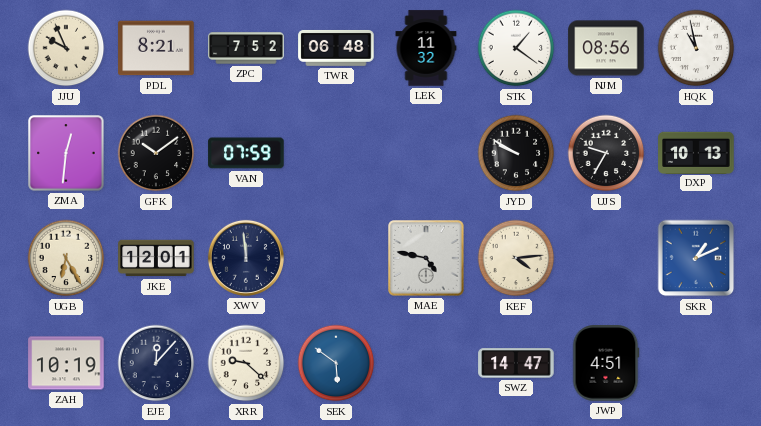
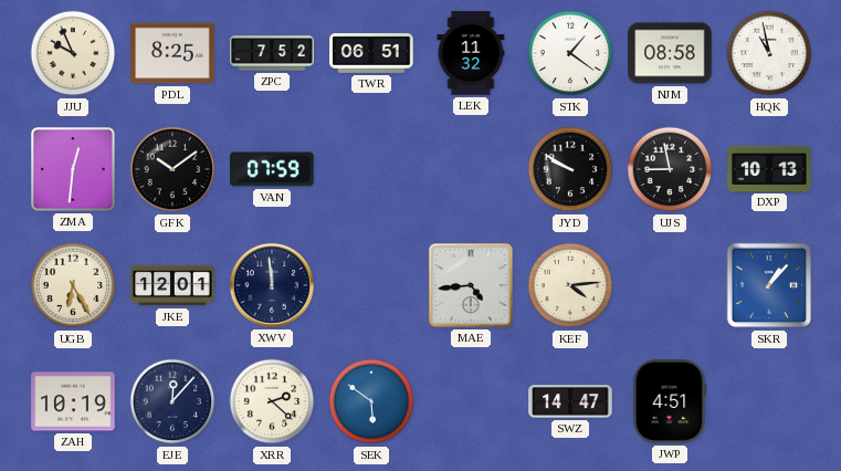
PDL: 8:21 -> 8:25
TWR: 06:48 -> 06:51
NJM: 08:56 -> 08:58
UJS: 9:35 -> 8:58
MAE: 4:47 -> 4:44
SKR: 1:11 -> 1:07
XRR: 9:22 -> 2:22
